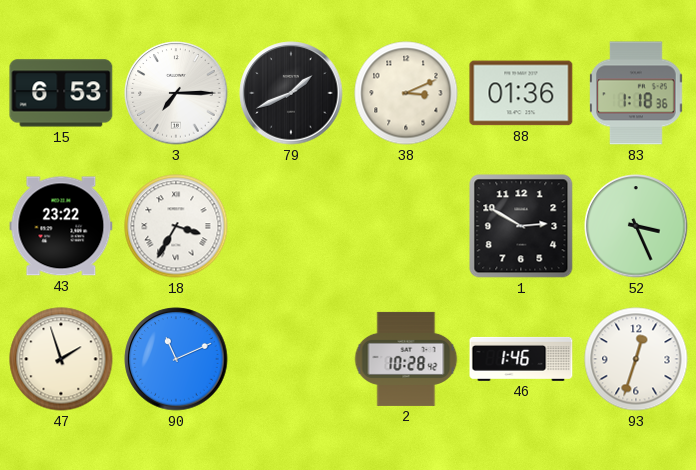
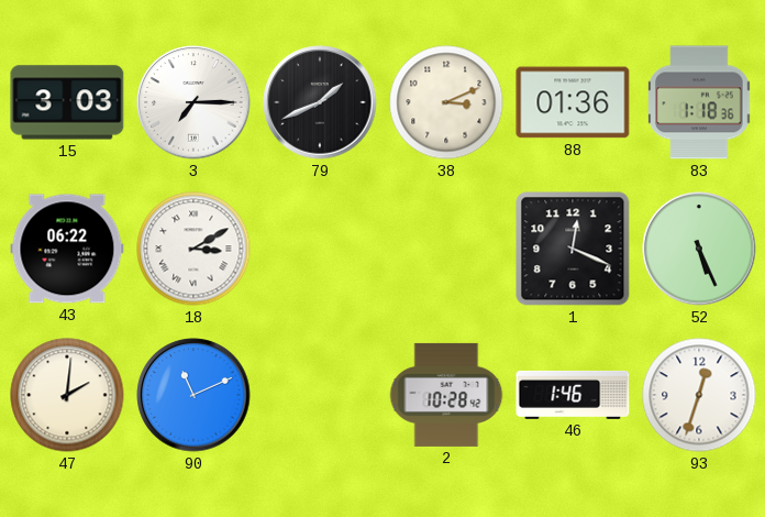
15: 6:53 -> 3:03
43: 23:22 -> 06:22
18: 3:35 -> 3:10
1: 2:50 -> 12:19
52: 3:26 -> 5:26
47: 1:57 -> 2:01
